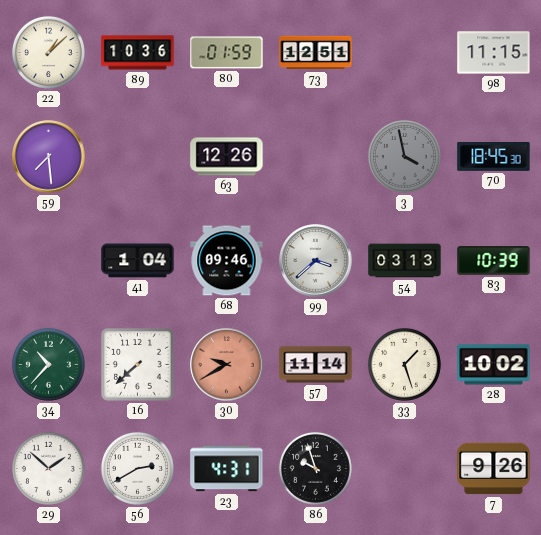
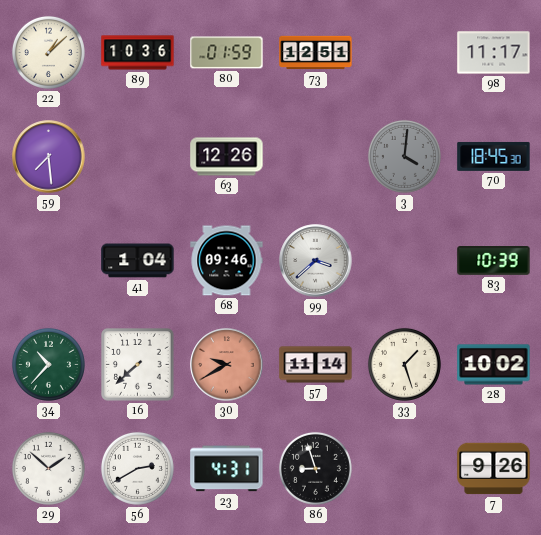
98: 11:15 -> 11:17
3: 3:58 -> 4:01
54: 03:13 -> none
86: 9:57 -> 8:57
